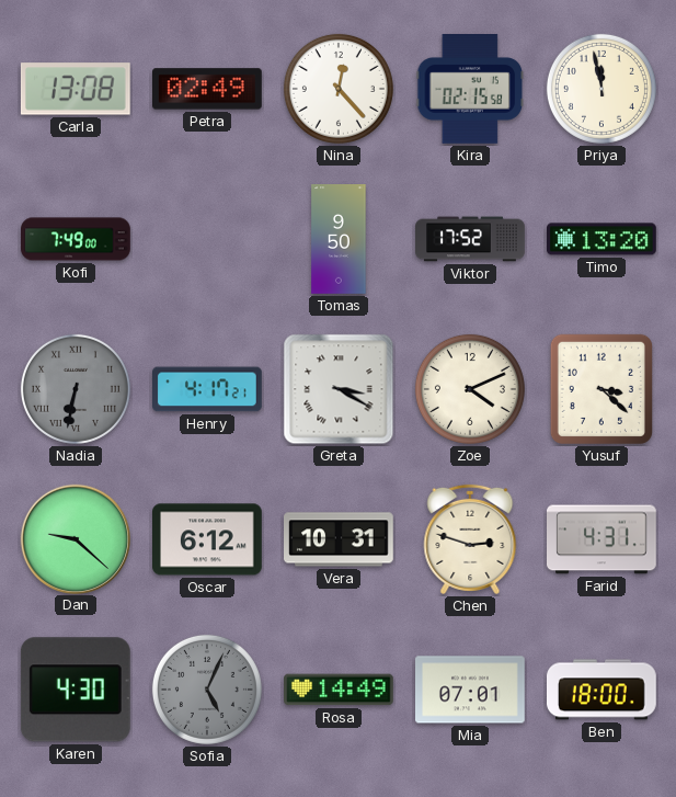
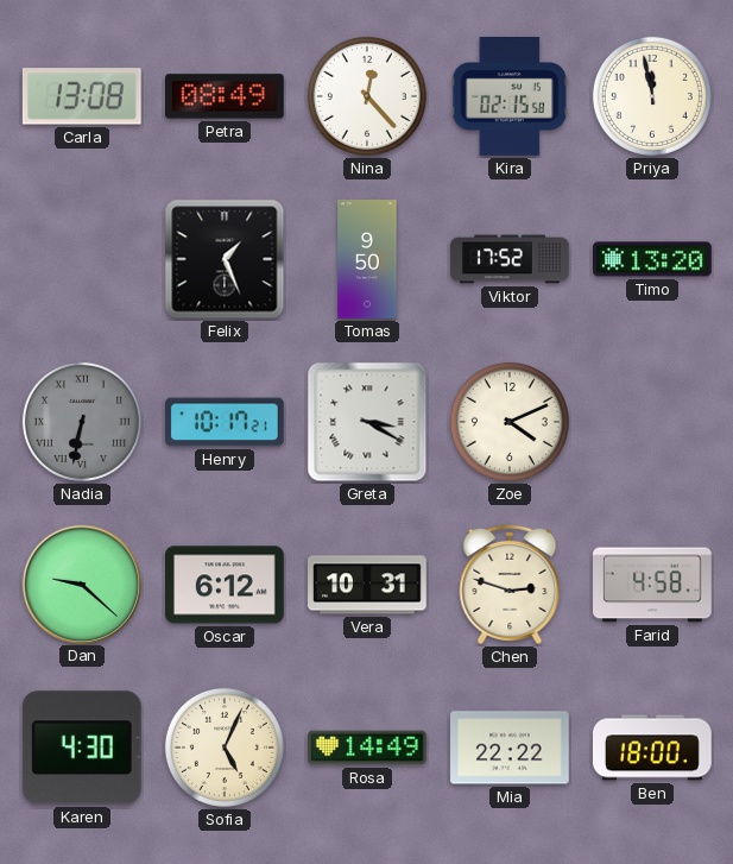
Petra: 02:49 -> 08:49
Kofi: 7:49 -> none
Felix: none -> 1:26
Henry: 4:17 -> 10:17
Yusuf: 3:22 -> none
Farid: 4:31 -> 4:58
Sofia dial: grey -> cream
Mia: 07:01 -> 22:22
